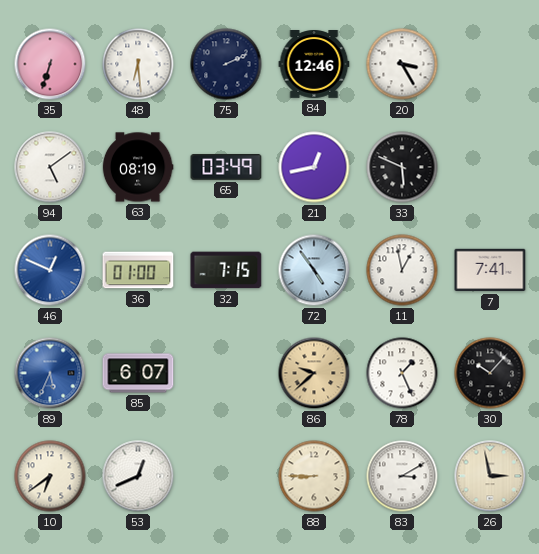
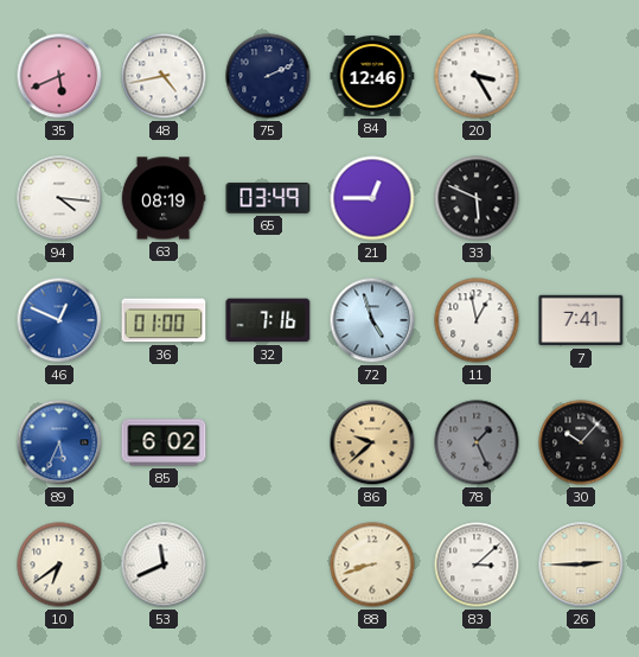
35: 6:33 -> 5:41
48: 6:29 -> 4:43
94: 5:09 -> 4:16
21: 12:43 -> 12:45
32: 7:15 -> 7:16
72: 4:54 -> 4:57
85: 6:07 -> 6:02
78 dial: white -> grey
53: 12:41 -> 11:41
88: 8:45 -> 8:42
83: 3:10 -> 3:08
26: 2:58 -> 2:45
